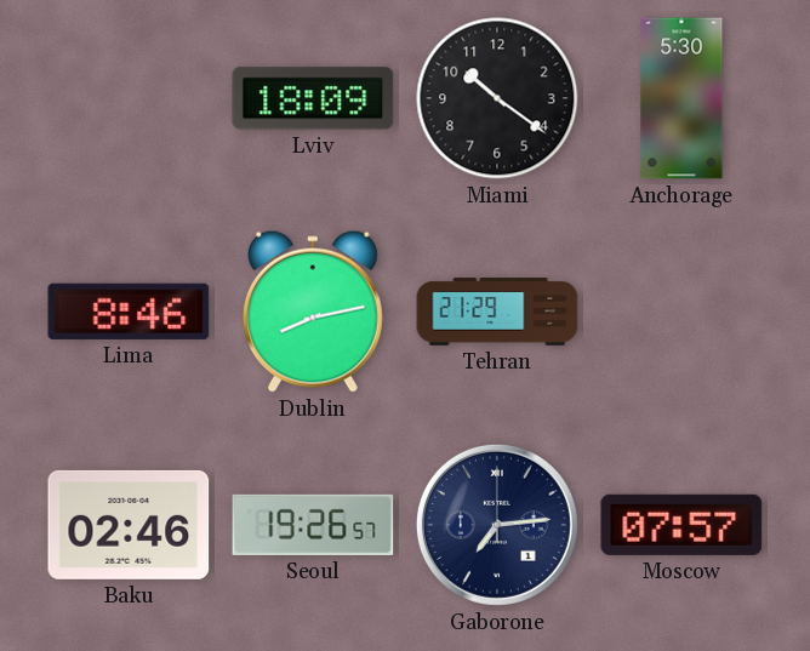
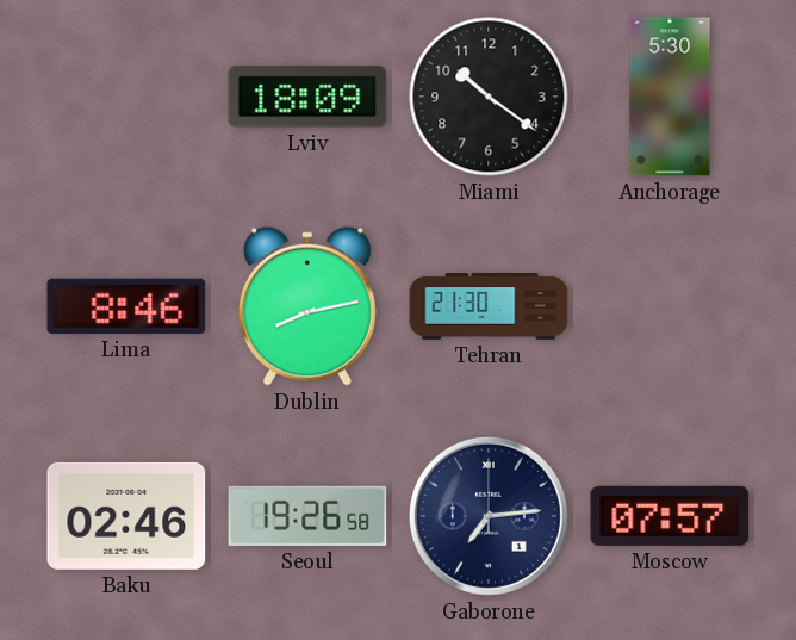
Tehran: 21:29 -> 21:30
Seoul: 19:26:57 -> 19:26:58
